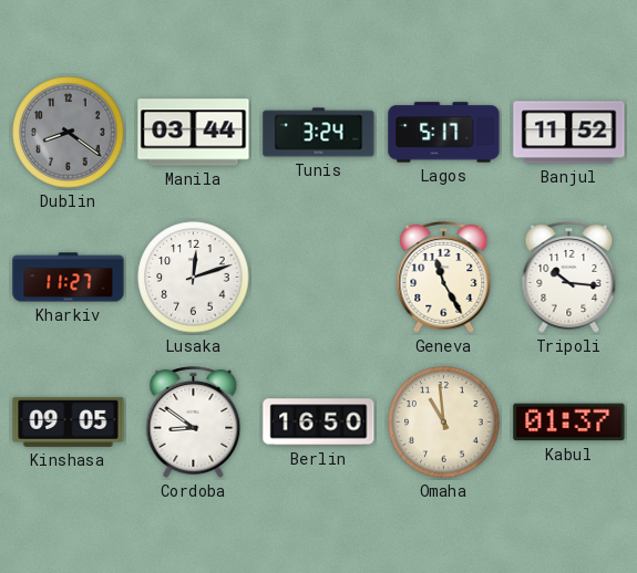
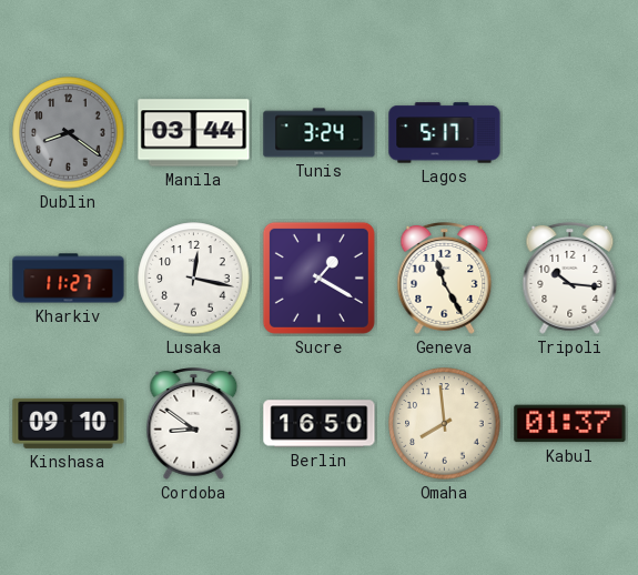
Banjul: 11:52 -> none
Lusaka: 12:12 -> 12:17
Sucre: none -> 1:20
Kinshasa: 09:05 -> 09:10
Omaha: 10:59 -> 7:59
